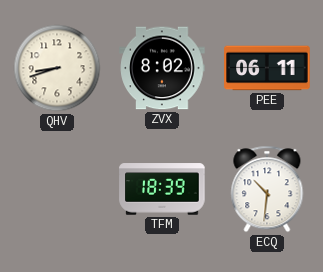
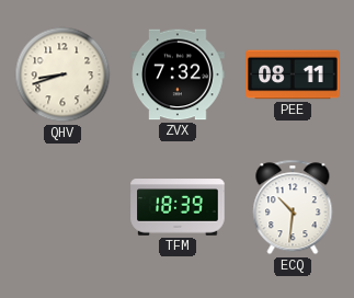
ZVX: 8:02 -> 7:32
PEE: 06:11 -> 08:11
